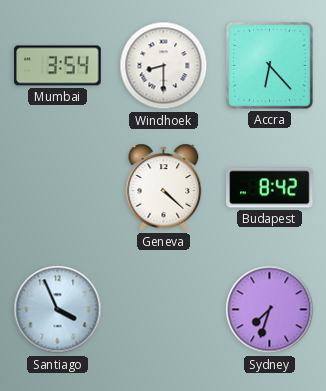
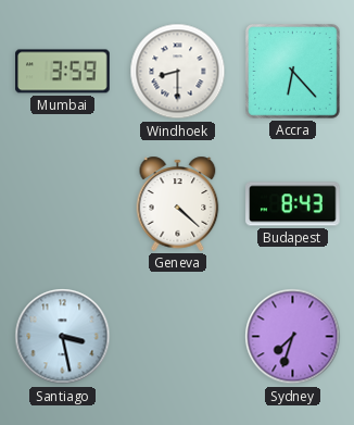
Mumbai: 3:54 -> 3:59
Budapest: 8:42 -> 8:43
Santiago: 3:56 -> 3:28
